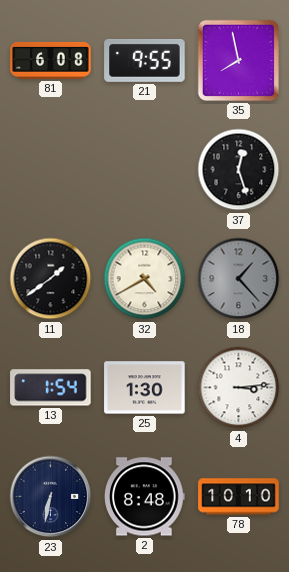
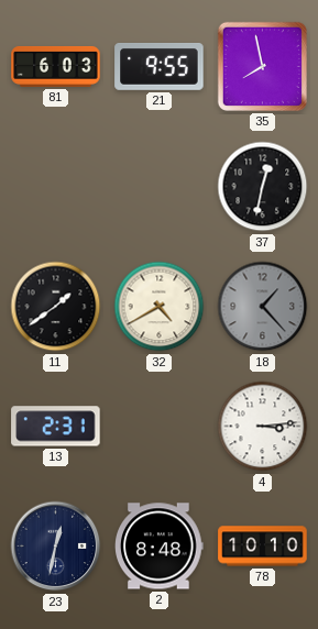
81: 6:08 -> 6:03
37: 12:27 -> 12:32
13: 1:54 -> 2:31
25: 1:30 -> none
23: 6:32 -> 12:32
